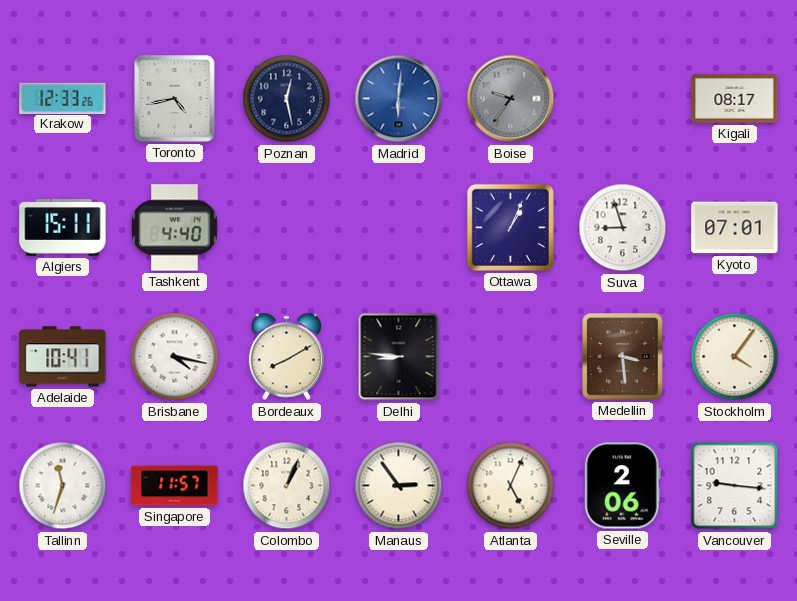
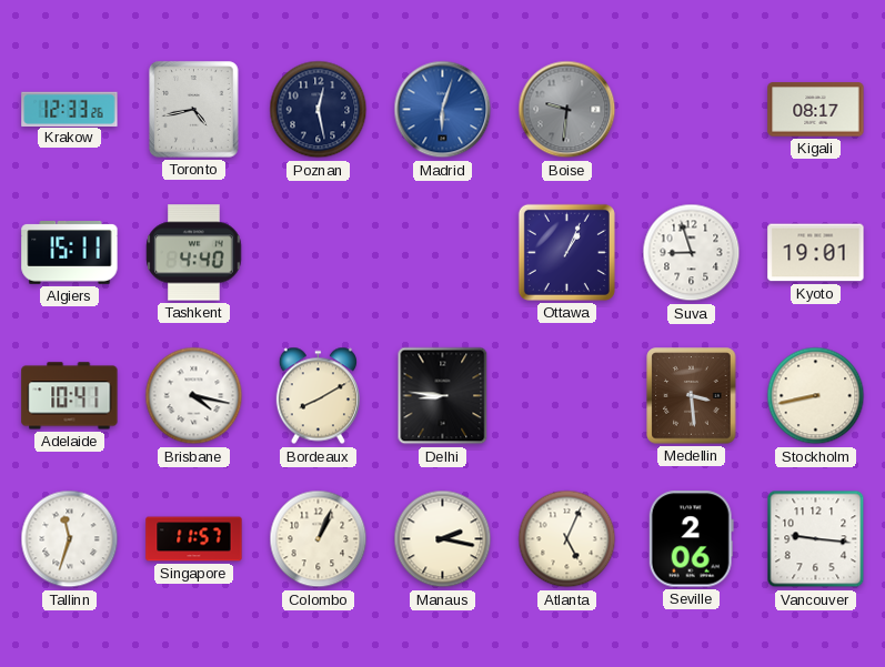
Madrid: 6:01 -> 6:03
Boise: 9:36 -> 9:31
Kyoto: 07:01 -> 19:01
Stockholm: 4:06 -> 8:43
Manaus: 2:54 -> 2:17
